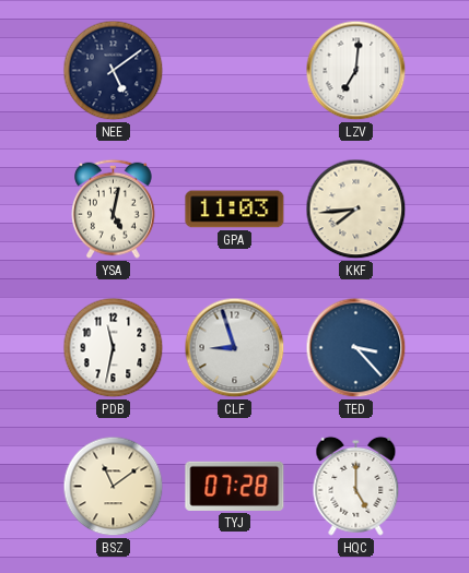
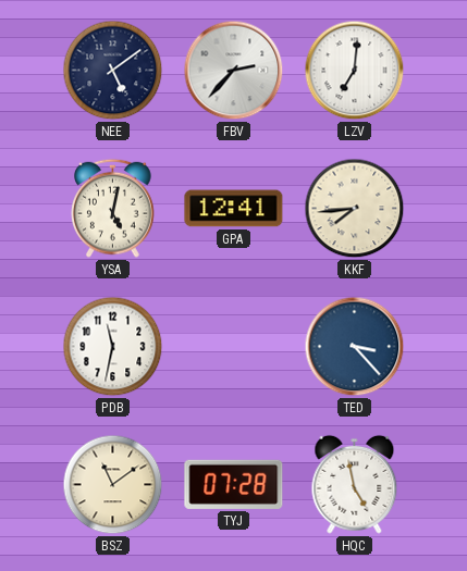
FBV: none -> 2:37
GPA: 11:03 -> 12:41
CLF: 8:57 -> none
HQC: 5:00 -> 4:58
